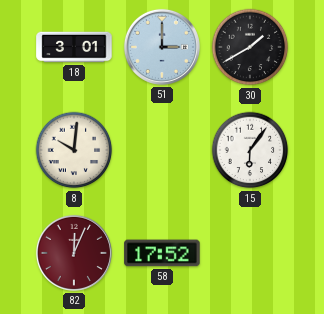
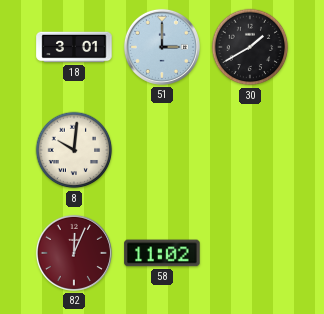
15: 6:06 -> none
58: 17:52 -> 11:02
